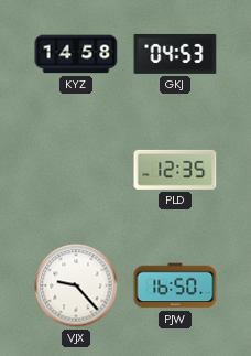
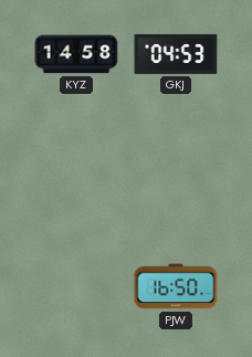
PLD: 12:35 -> none
VJX: 9:23 -> none
